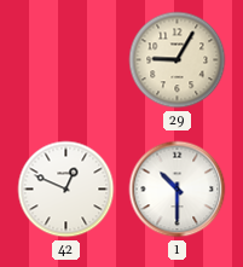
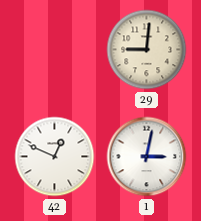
29: 9:05 -> 9:01
1: 10:30 -> 3:02
